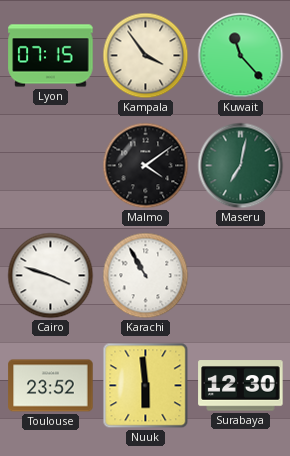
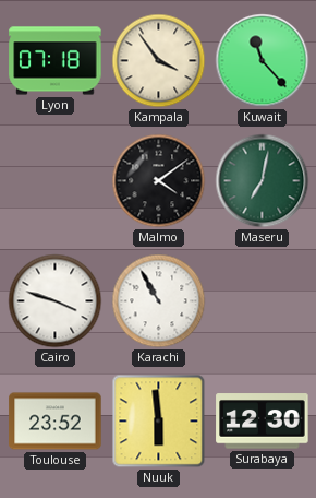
Lyon: 07:15 -> 07:18
